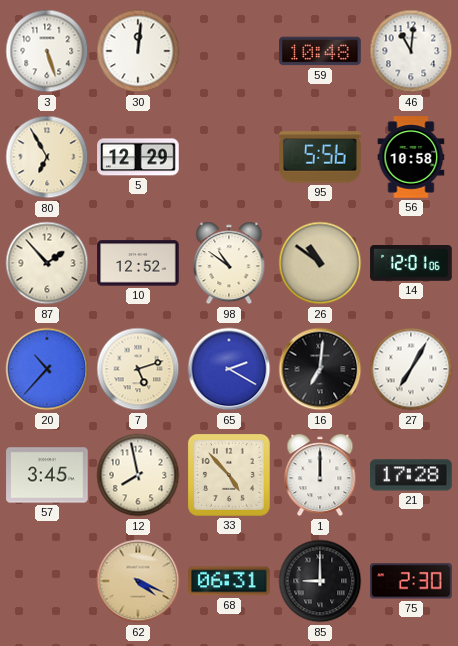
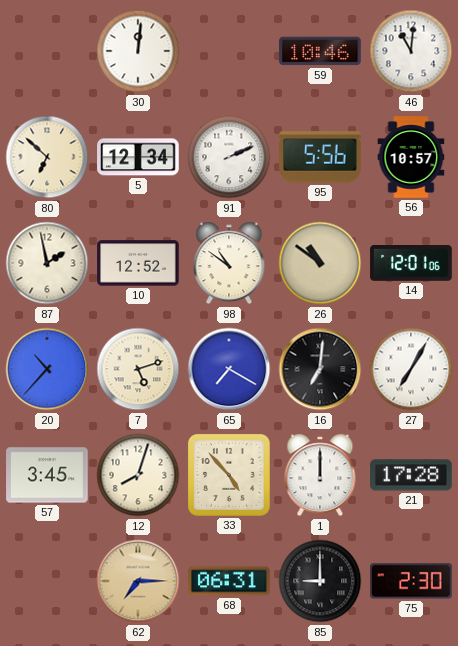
3: 5:27 -> none
59: 10:48 -> 10:46
80: 6:55 -> 6:52
5: 12:29 -> 12:34
91: none -> 2:11
56: 10:58 -> 10:57
87: 1:53 -> 1:58
65: 2:20 -> 7:20
12: 7:58 -> 8:03
62: 4:19 -> 7:15
